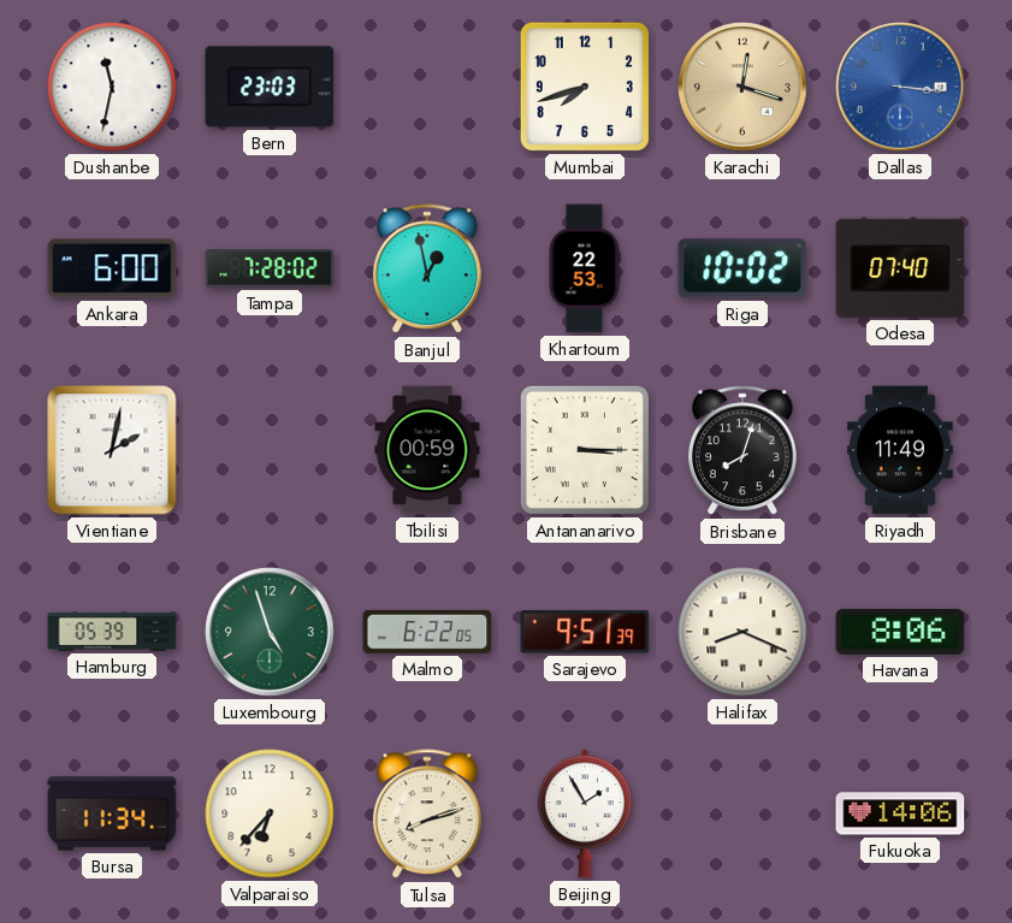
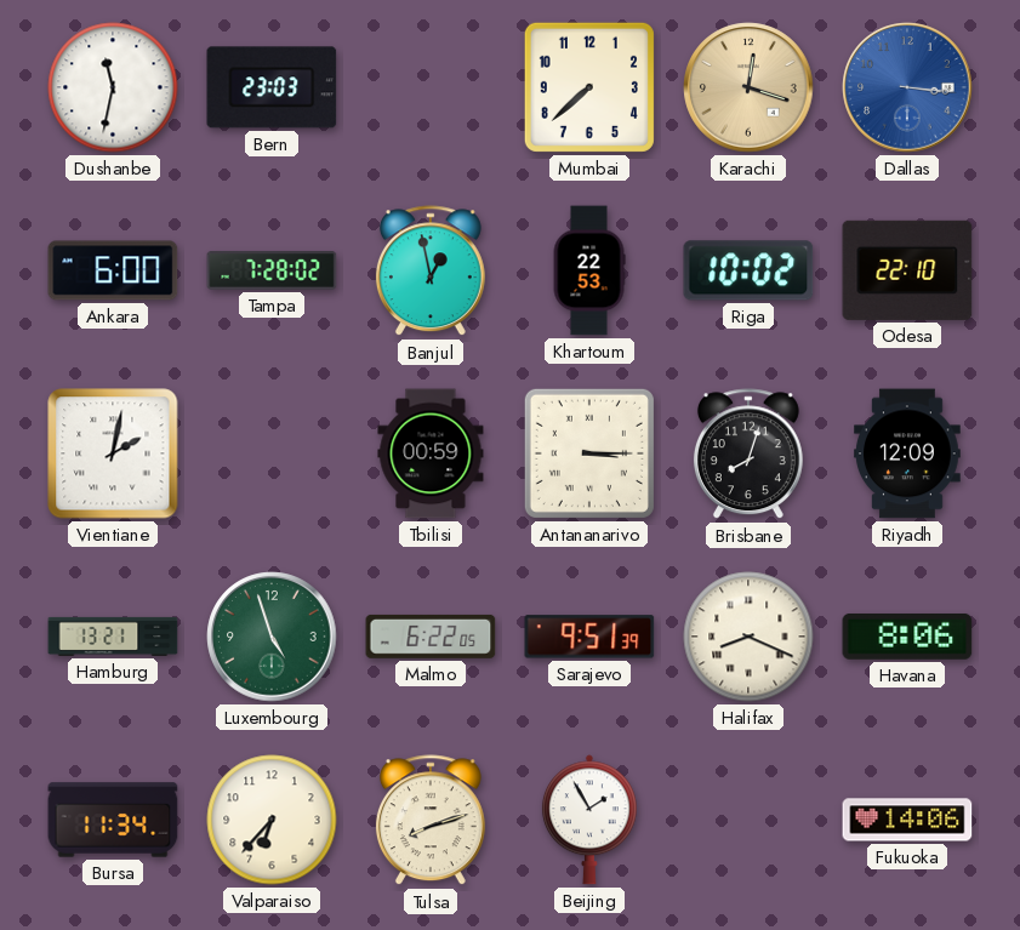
Mumbai: 7:42 -> 7:38
Odesa: 07:40 -> 22:10
Riyadh: 11:49 -> 12:09
Hamburg: 05:39 -> 13:21
